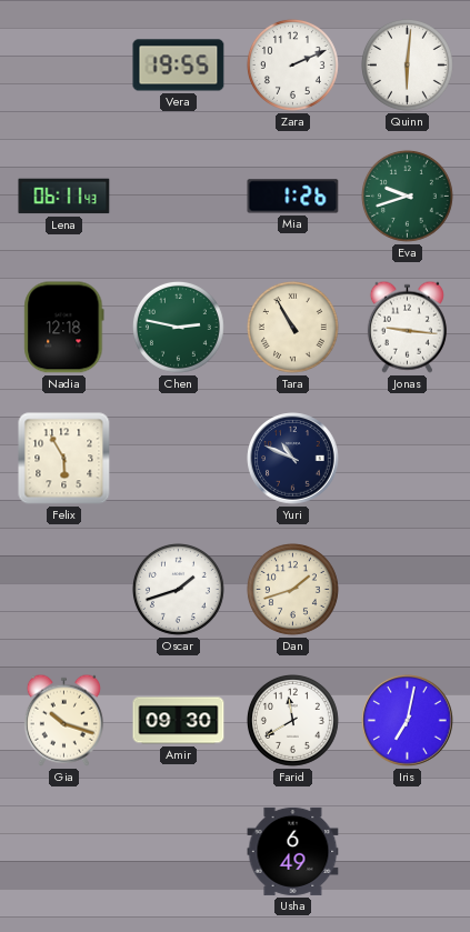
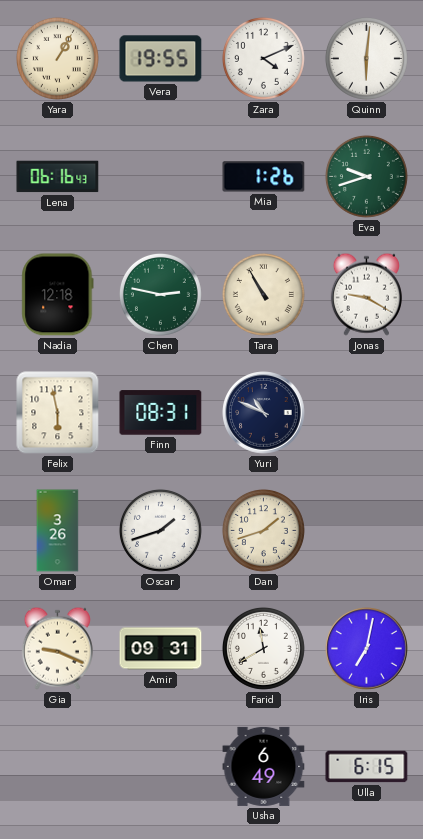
Yara: none -> 1:05
Zara: 2:11 -> 4:11
Lena: 06:11 -> 06:16
Jonas: 9:16 -> 9:20
Felix: 5:55 -> 5:58
Finn: none -> 08:31
Omar: none -> 3:26
Gia: 10:18 -> 9:19
Amir: 09:30 -> 09:31
Ulla: none -> 6:15
